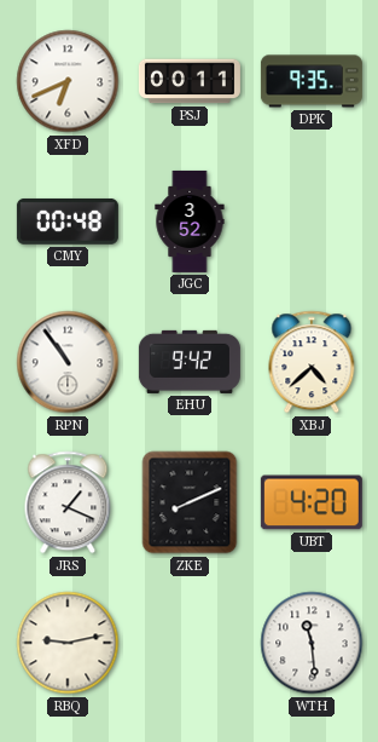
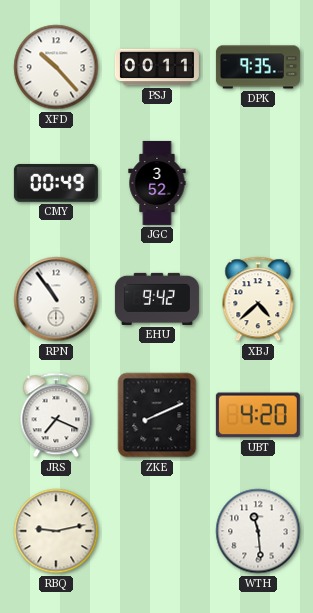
XFD: 6:41 -> 10:23
CMY: 00:48 -> 00:49
JRS: 1:19 -> 7:19
